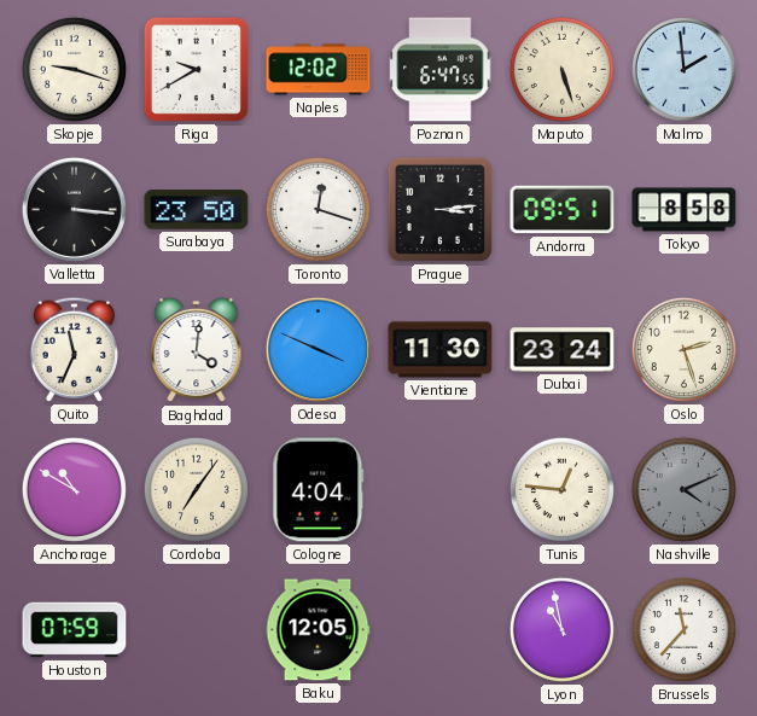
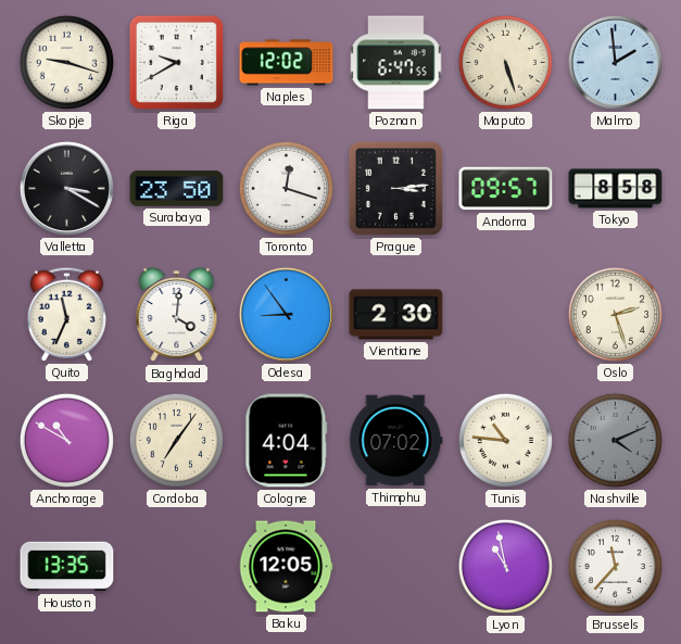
Valletta: 3:16 -> 3:20
Andorra: 09:51 -> 09:57
Odesa: 3:49 -> 8:54
Vientiane: 11:30 -> 2:30
Dubai: 23:24 -> none
Thimphu: none -> 07:02
Tunis: 12:46 -> 10:46
Houston: 07:59 -> 13:35
